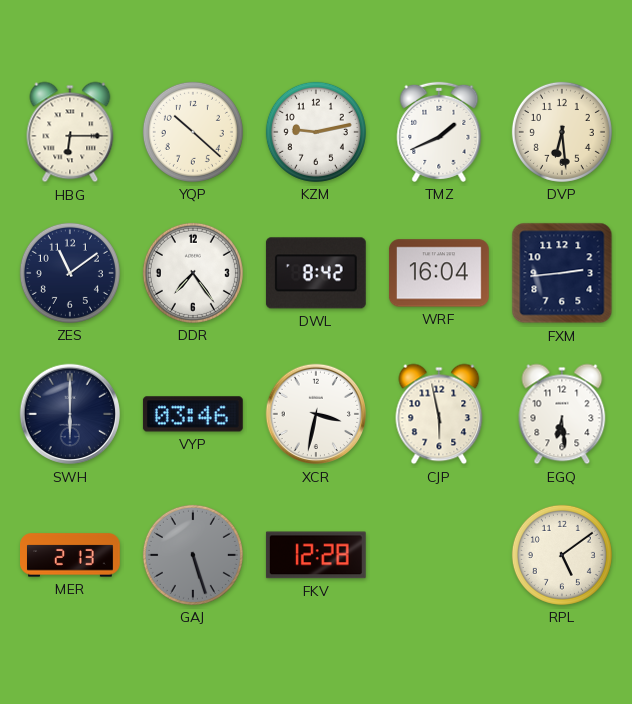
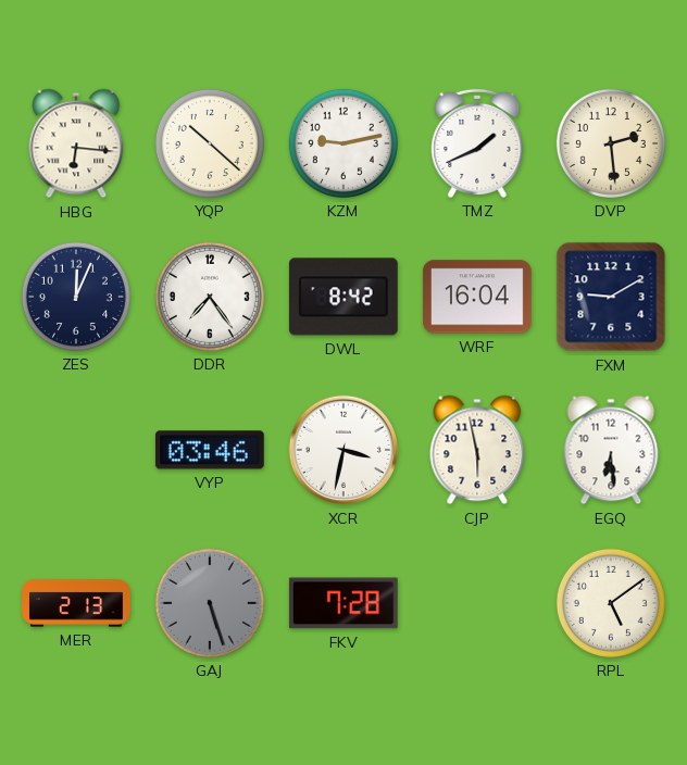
HBG: 6:15 -> 6:16
DVP: 6:29 -> 2:29
ZES: 11:09 -> 12:04
FXM: 2:44 -> 9:10
SWH: 6:00 -> none
FKV: 12:28 -> 7:28
